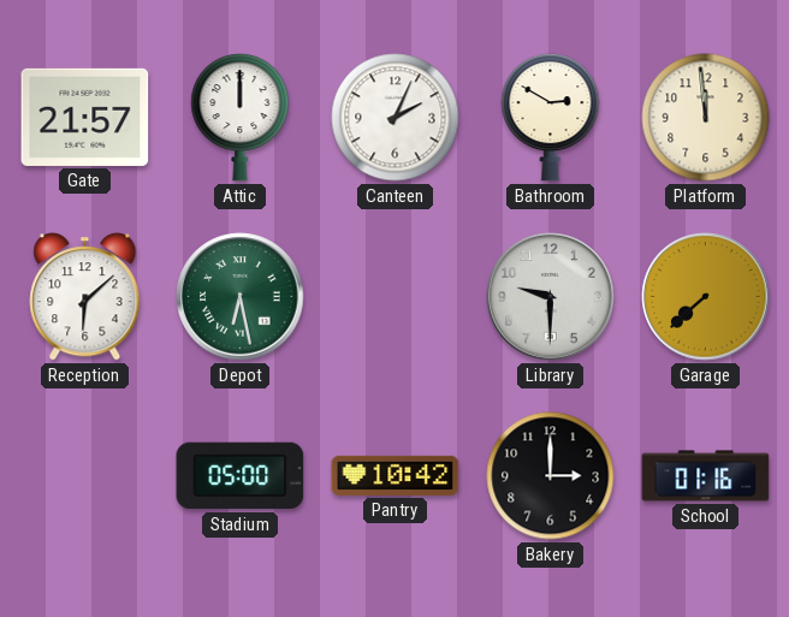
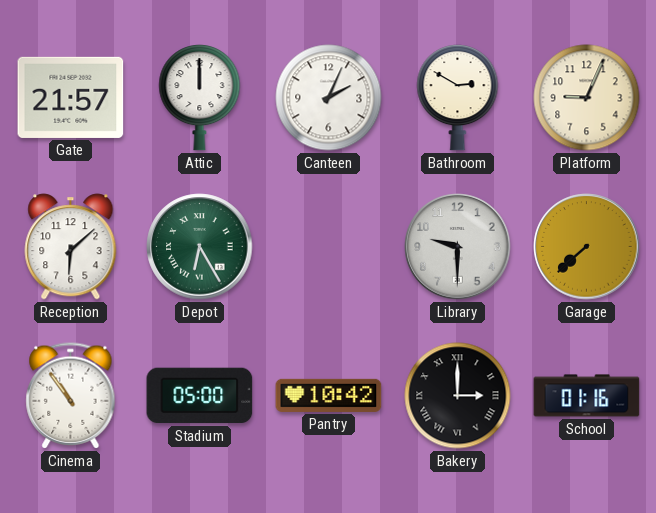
Platform: 11:59 -> 9:04
Depot: 6:28 -> 6:25
Cinema: none -> 10:54
Bakery numerals: Arabic -> Roman
